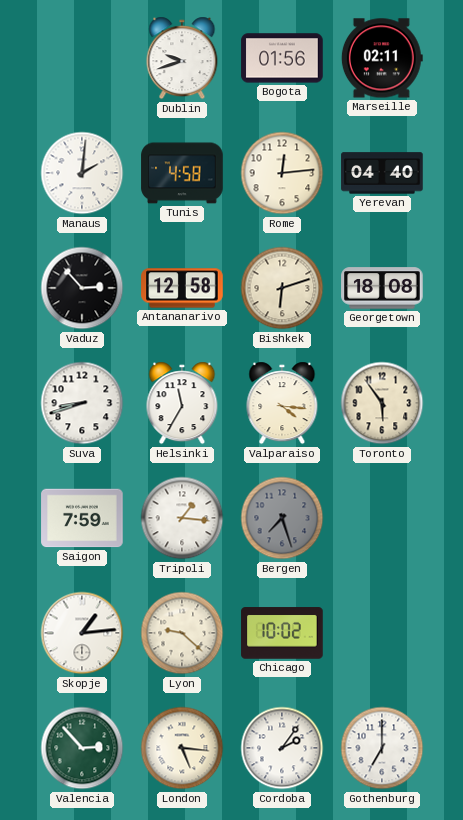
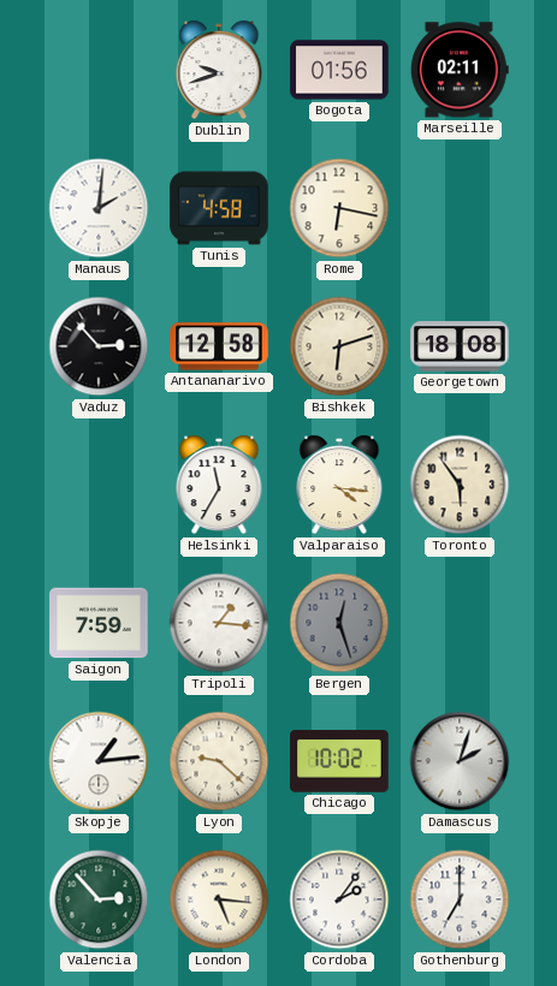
Rome: 12:14 -> 6:17
Yerevan: 04:40 -> none
Suva: 8:42 -> none
Bergen: 7:27 -> 12:27
Damascus: none -> 2:03
